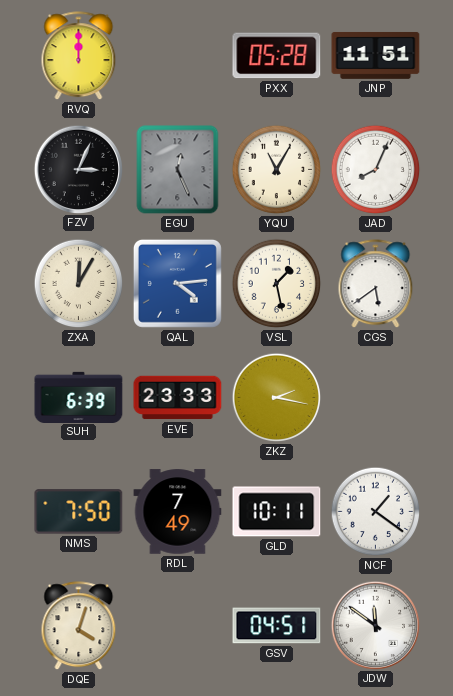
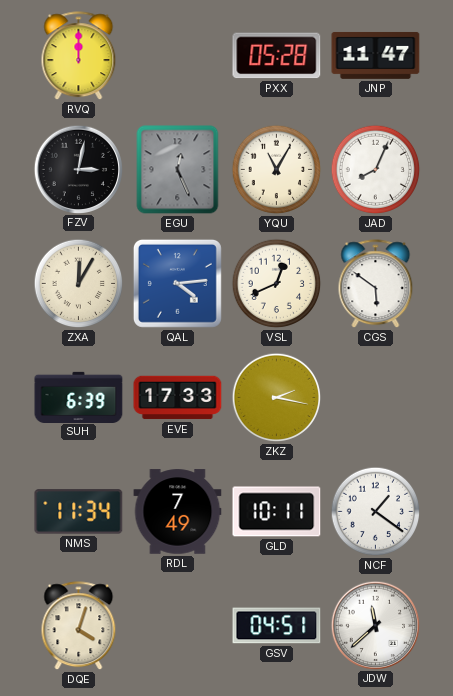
JNP: 11:51 -> 11:47
FZV: 3:04 -> 3:02
VSL: 1:28 -> 12:41
CGS: 5:39 -> 5:51
EVE: 23:33 -> 17:33
NMS: 7:50 -> 11:34
JDW: 11:51 -> 11:38
